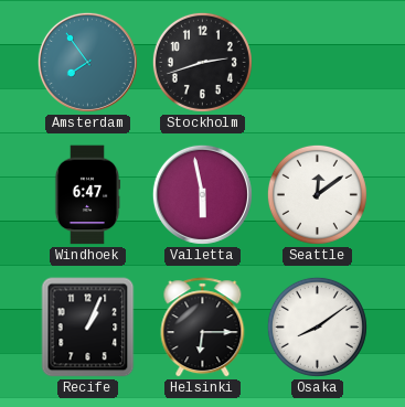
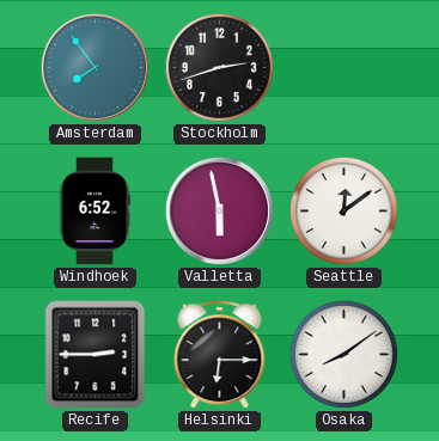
Windhoek: 6:47 -> 6:52
Recife: 1:04 -> 2:45
